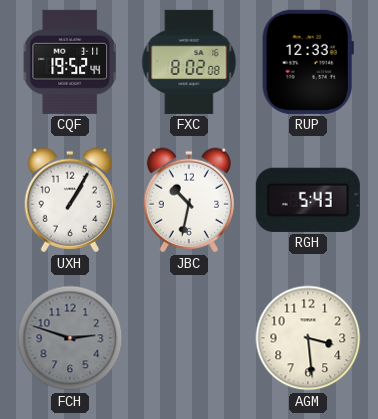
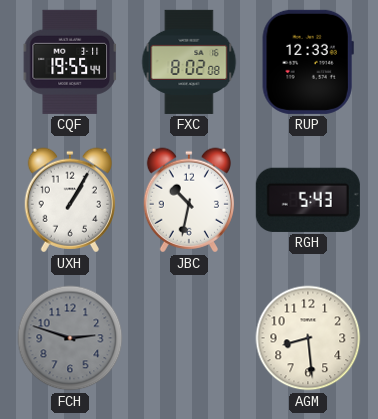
CQF: 19:52 -> 19:55
AGM: 3:29 -> 8:29
